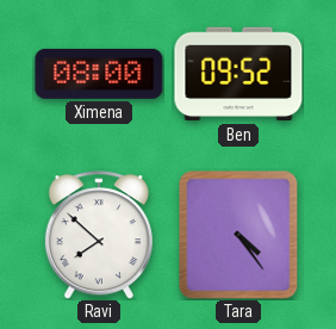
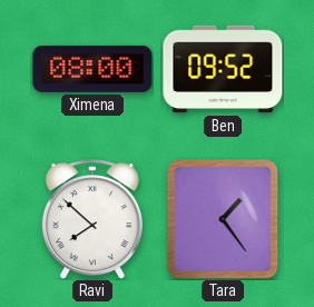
Tara: 4:24 -> 1:24
